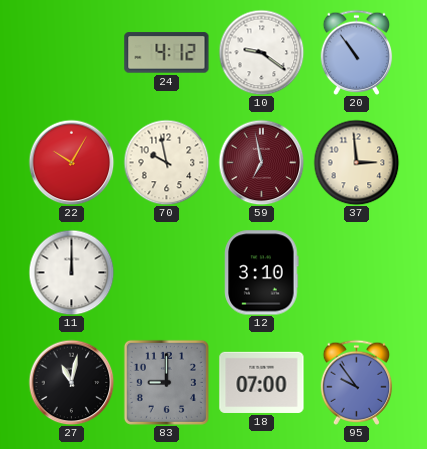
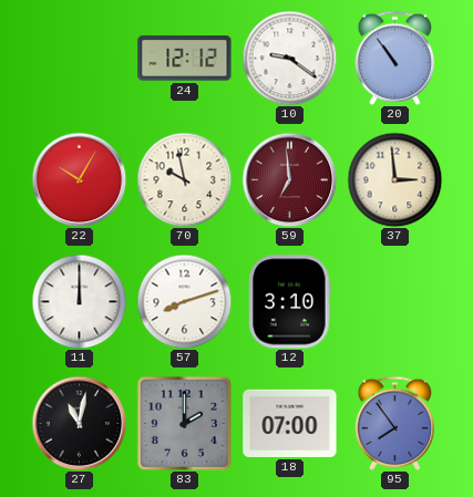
24: 4:12 -> 12:12
59: 6:58 -> 6:59
57: none -> 8:12
83: 9:00 -> 2:00
95: 9:54 -> 7:54
